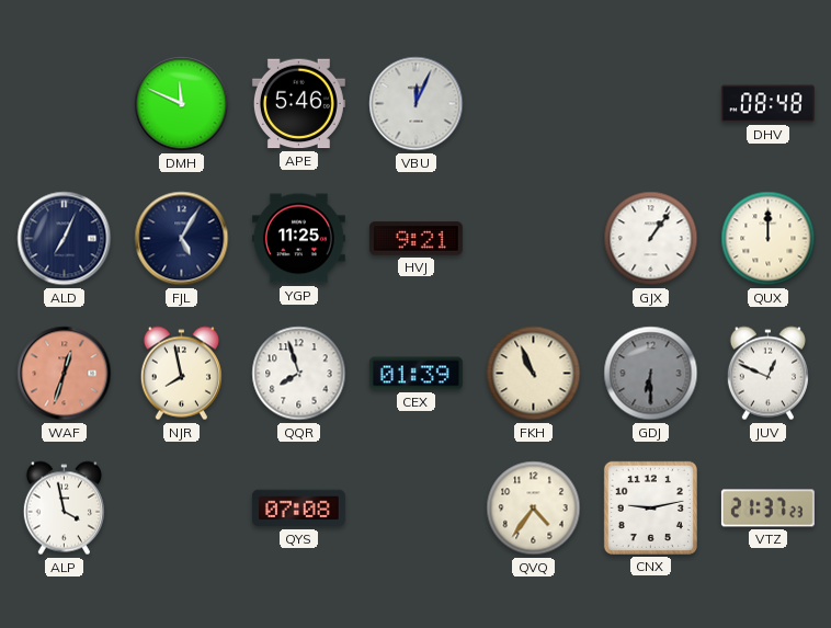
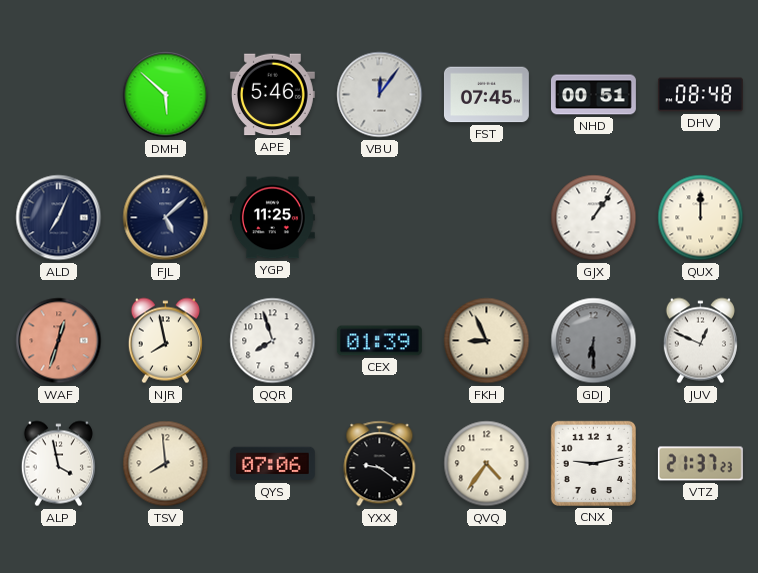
DMH: 11:49 -> 5:52
VBU: 12:04 -> 12:06
FST: none -> 07:45
NHD: none -> 00:51
FJL: 5:05 -> 5:08
HVJ: 9:21 -> none
FKH: 10:56 -> 8:56
TSV: none -> 7:59
QYS: 07:08 -> 07:06
YXX: none -> 9:21
